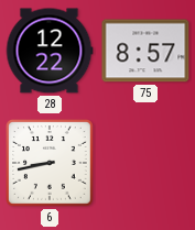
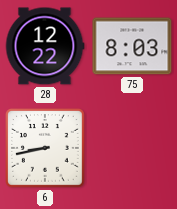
75: 8:57 -> 8:03
